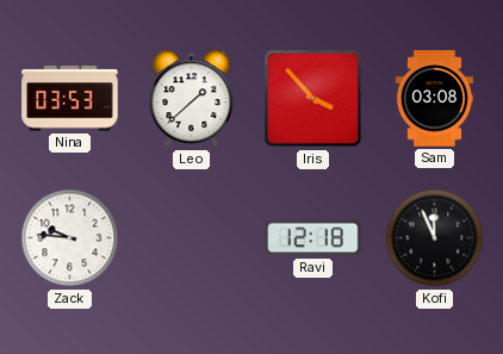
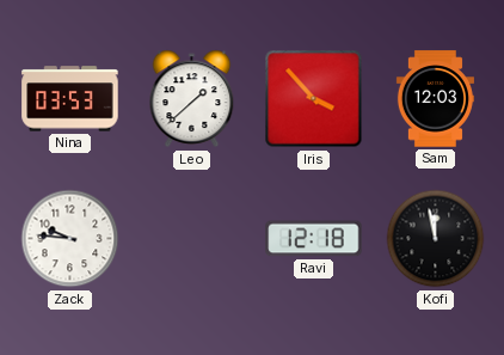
Sam: 03:08 -> 12:03
Kofi: 11:56 -> 11:58
